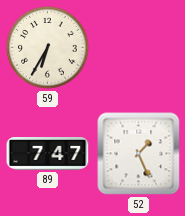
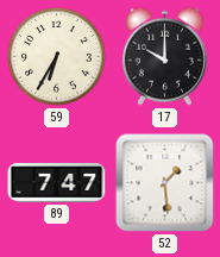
17: none -> 10:00
52: 1:26 -> 1:29
